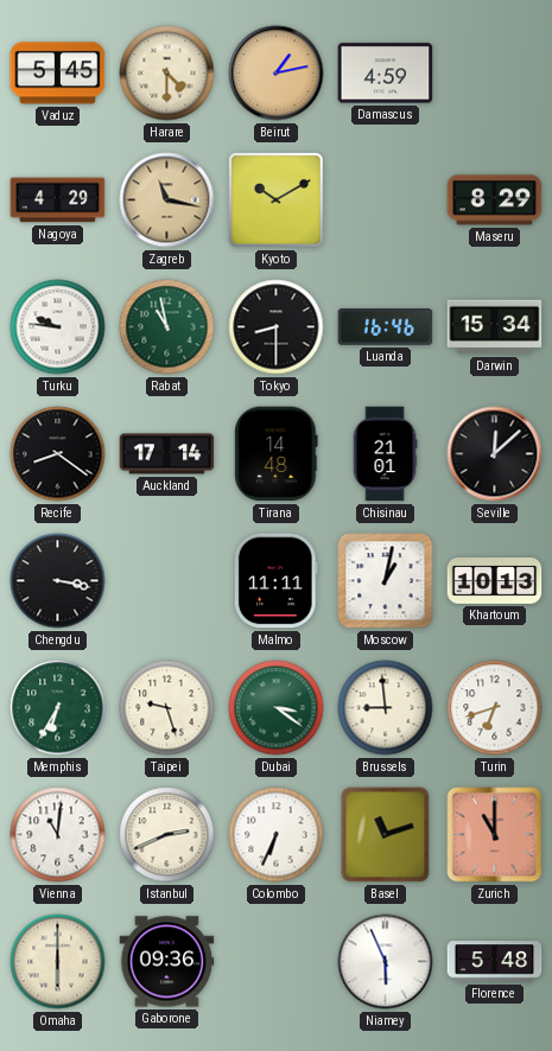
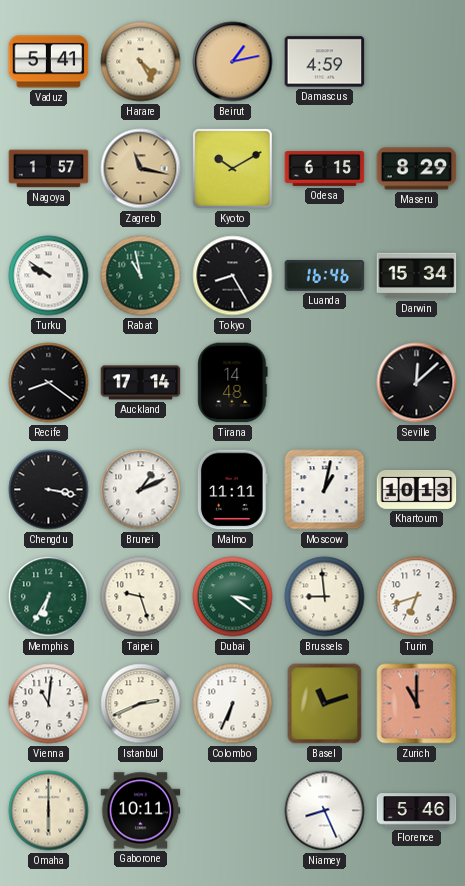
Vaduz: 5:45 -> 5:41
Harare: 4:30 -> 4:25
Nagoya: 4:29 -> 1:57
Odesa: none -> 6:15
Turku: 9:46 -> 9:51
Tokyo: 8:30 -> 8:25
Chisinau: 21:01 -> none
Brunei: none -> 1:11
Gaborone: 09:36 -> 10:11
Niamey: 5:56 -> 8:26
Florence: 5:48 -> 5:46
